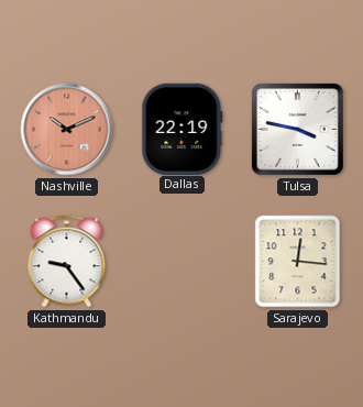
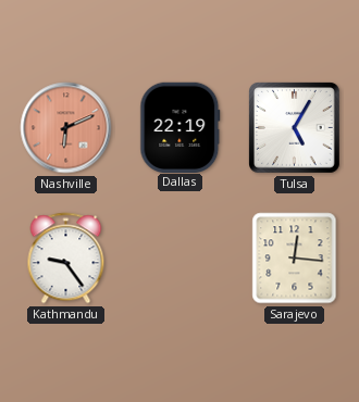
Nashville: 10:11 -> 6:11
Tulsa: 3:47 -> 5:05
